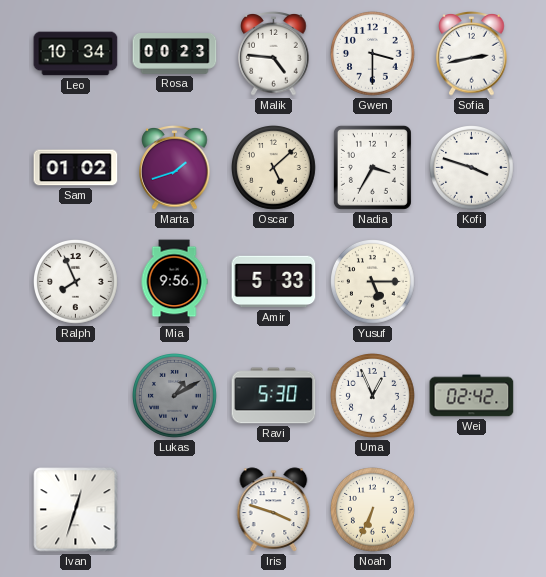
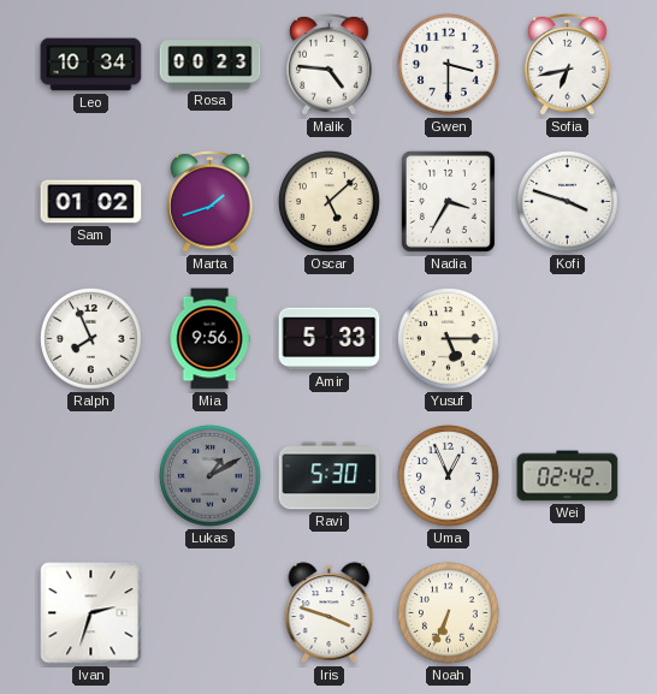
Sofia: 2:43 -> 6:43
Ivan: 12:33 -> 2:33
